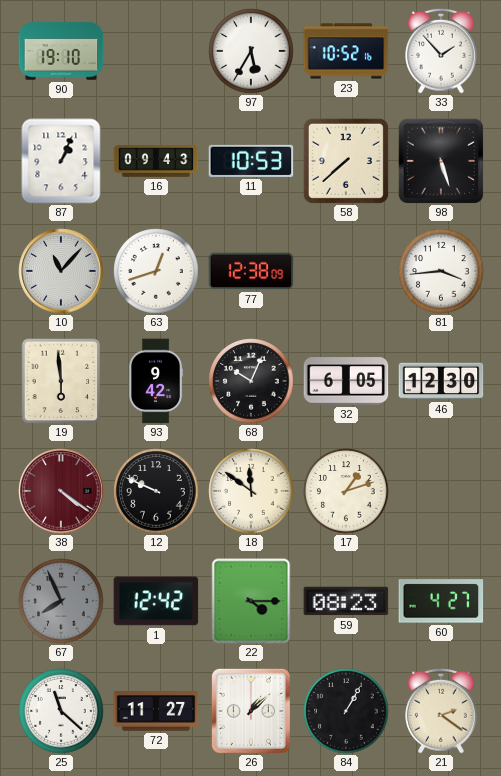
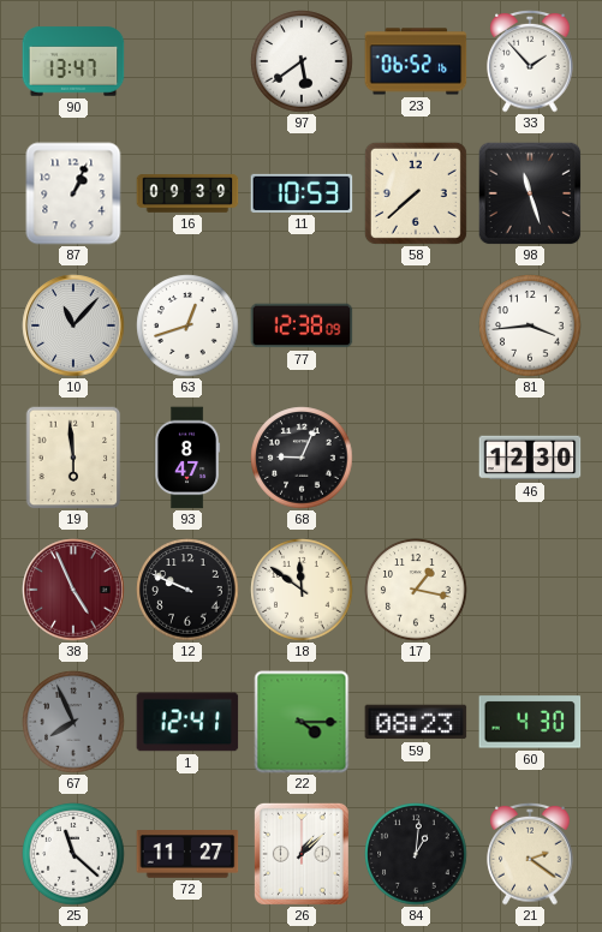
90: 19:10 -> 13:47
97: 5:35 -> 5:39
23: 10:52 -> 06:52
16: 09:43 -> 09:39
98: 5:27 -> 11:27
93: 9:42 -> 8:47
68: 10:04 -> 9:04
32: 6:05 -> none
38: 4:21 -> 4:56
17: 1:12 -> 1:17
1: 12:42 -> 12:41
60: 4:27 -> 4:30
84: 1:05 -> 1:01
